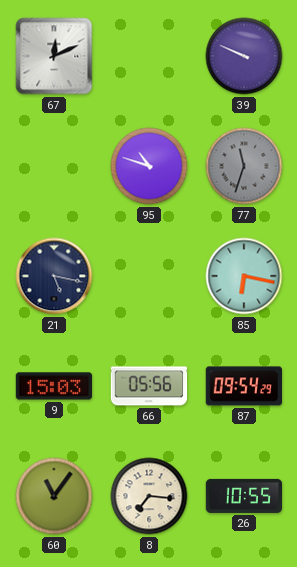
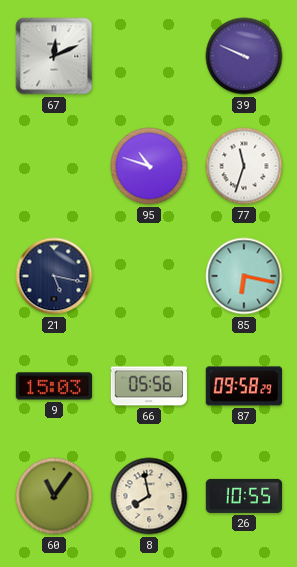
77 dial: grey -> white
87: 09:54 -> 09:58
8: 7:16 -> 7:58
